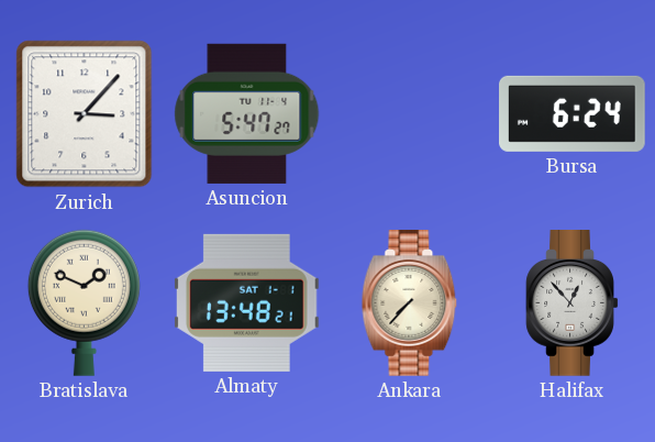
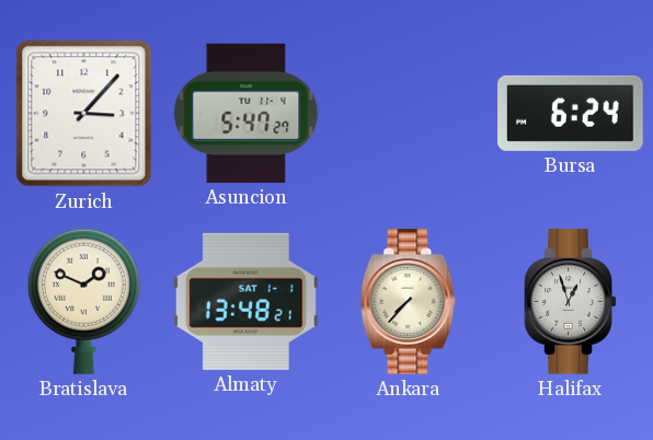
Halifax: 12:53 -> 12:57
